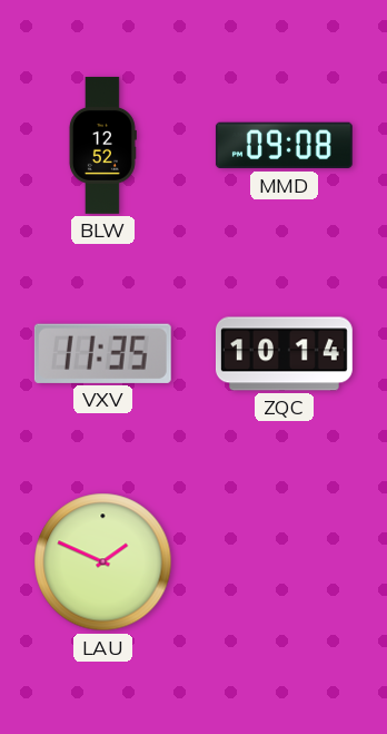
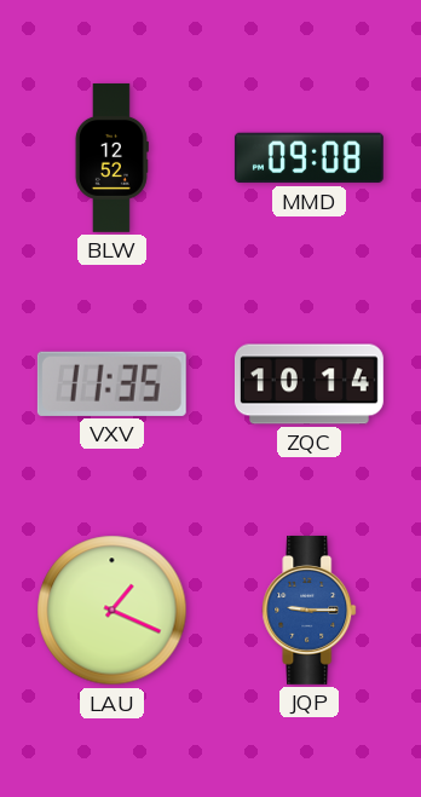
LAU: 1:49 -> 1:19
JQP: none -> 9:15
